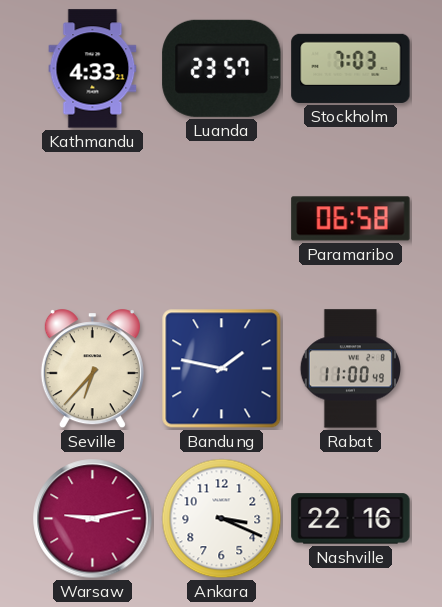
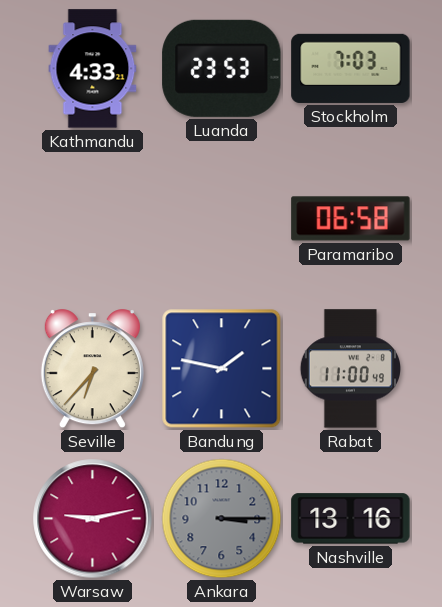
Luanda: 23:57 -> 23:53
Ankara: 3:19 -> 3:15
Ankara dial: white -> grey
Nashville: 22:16 -> 13:16
